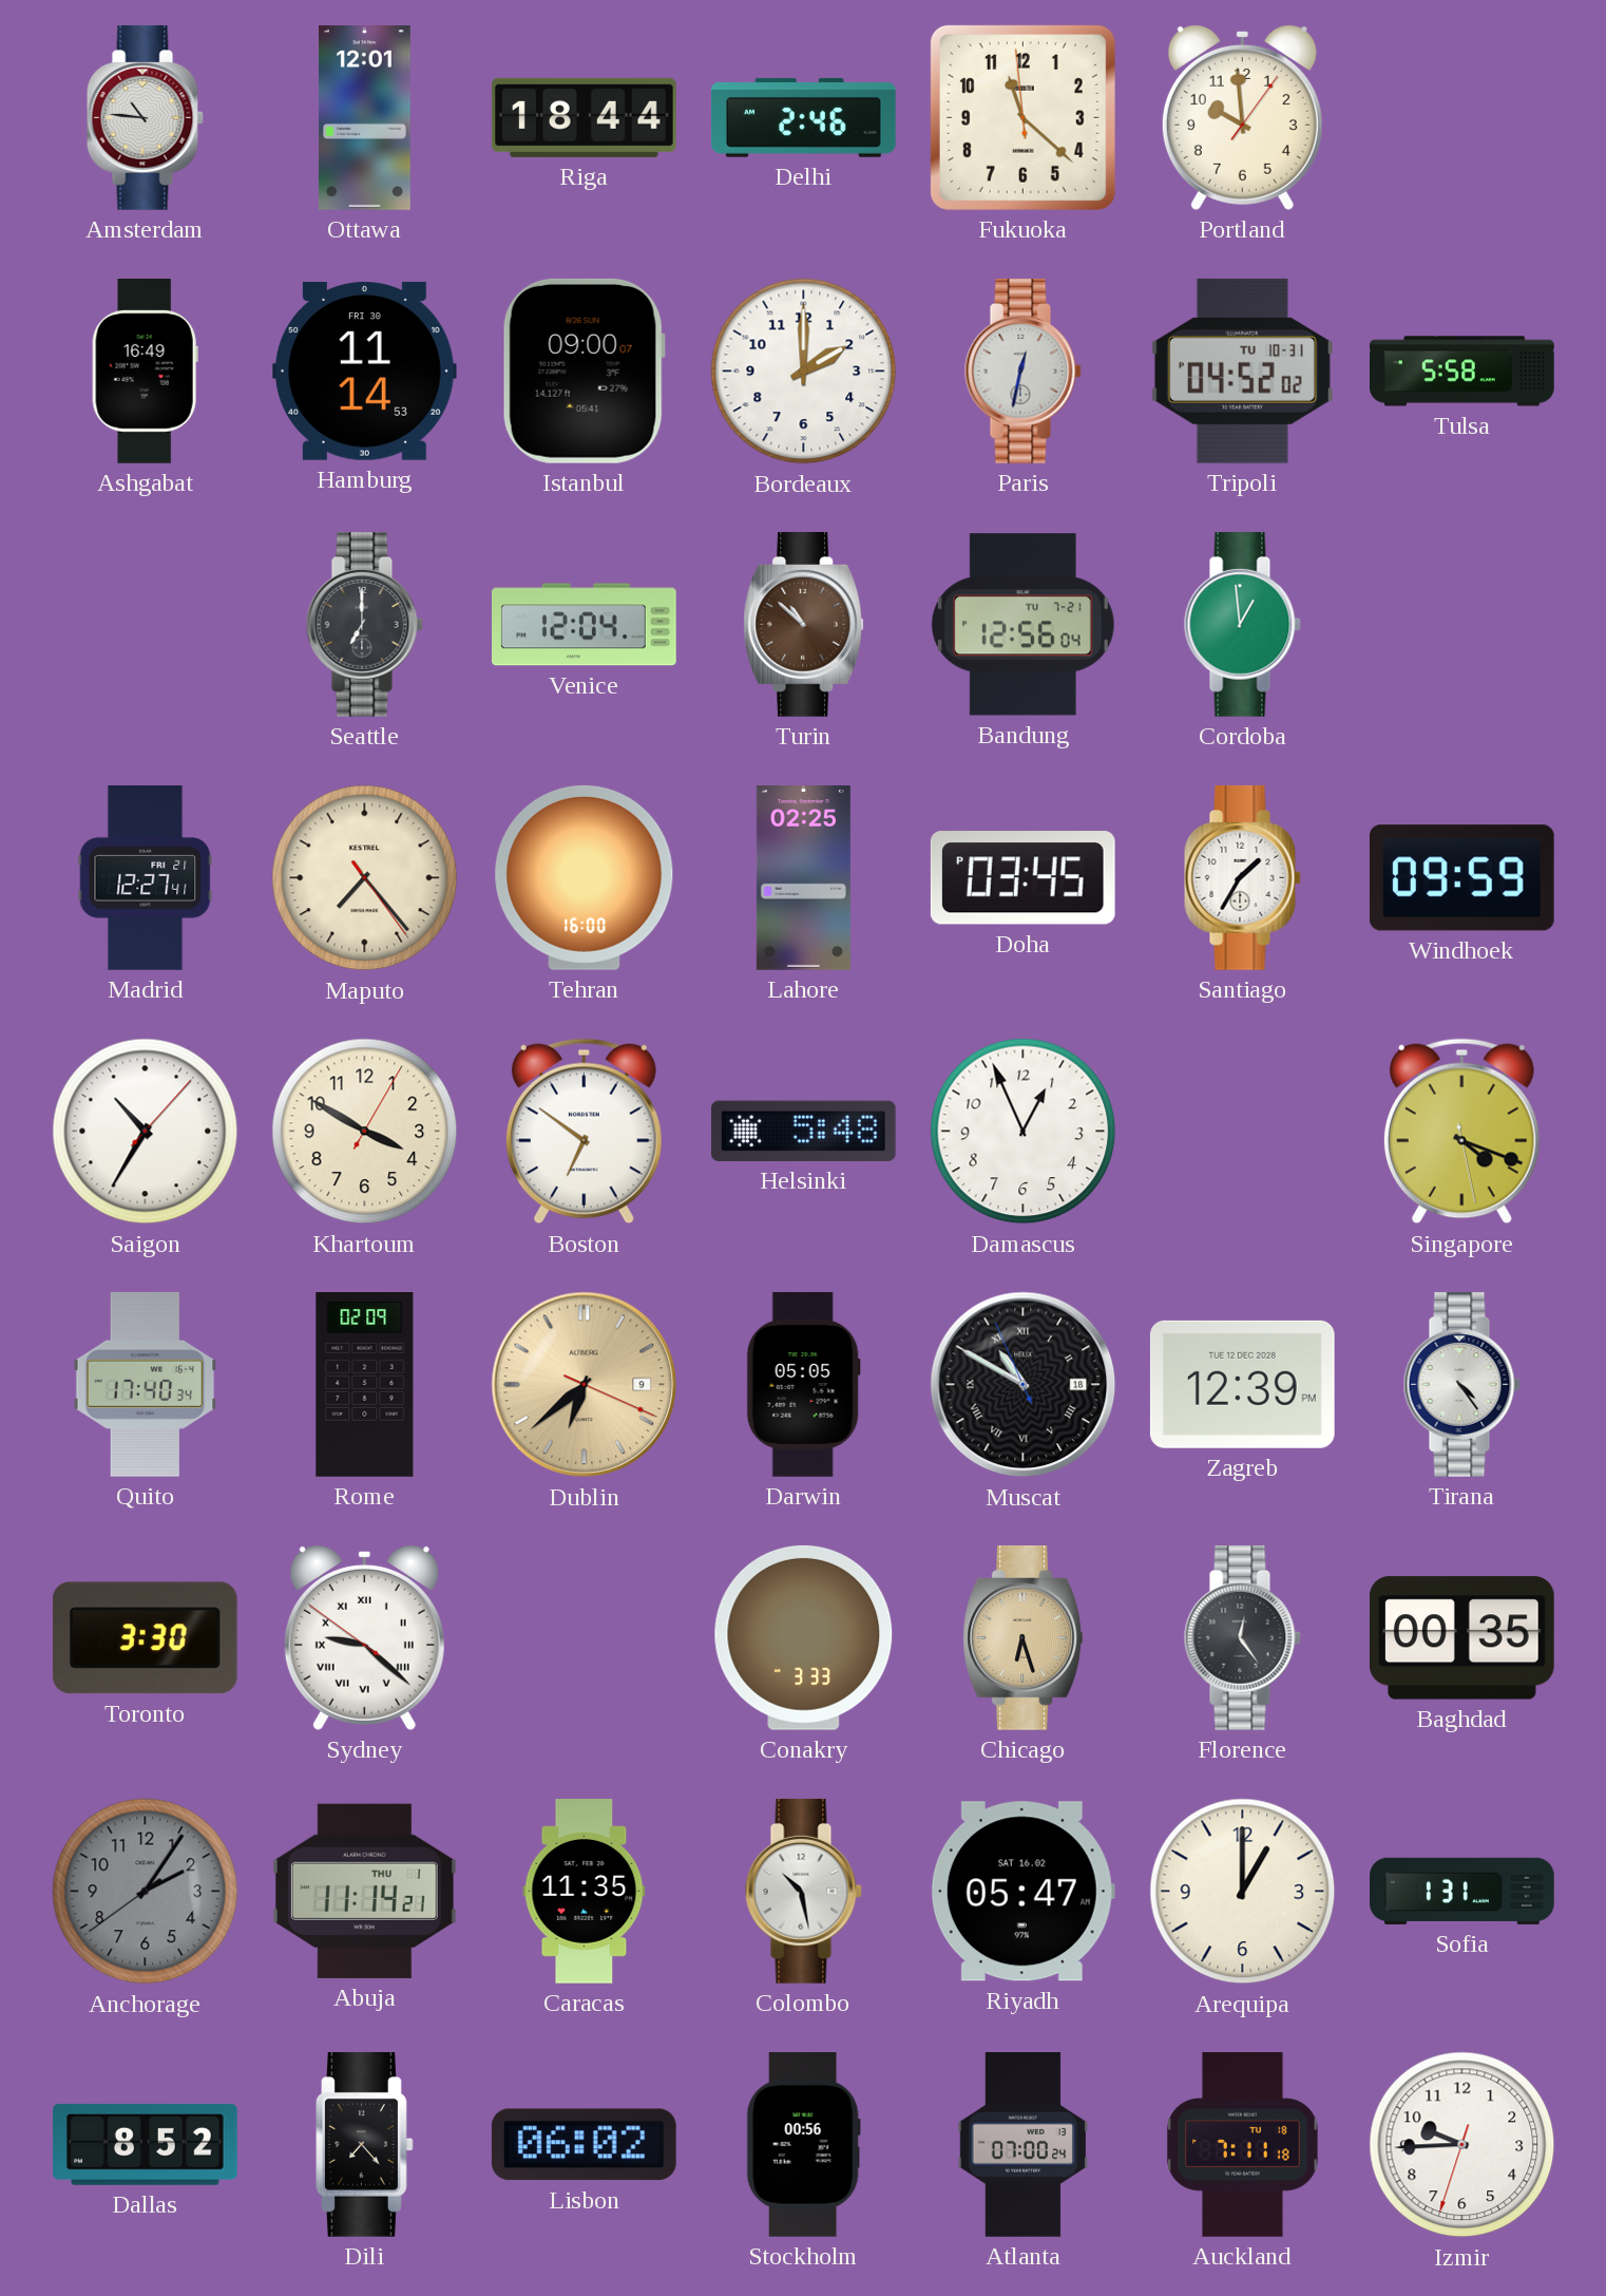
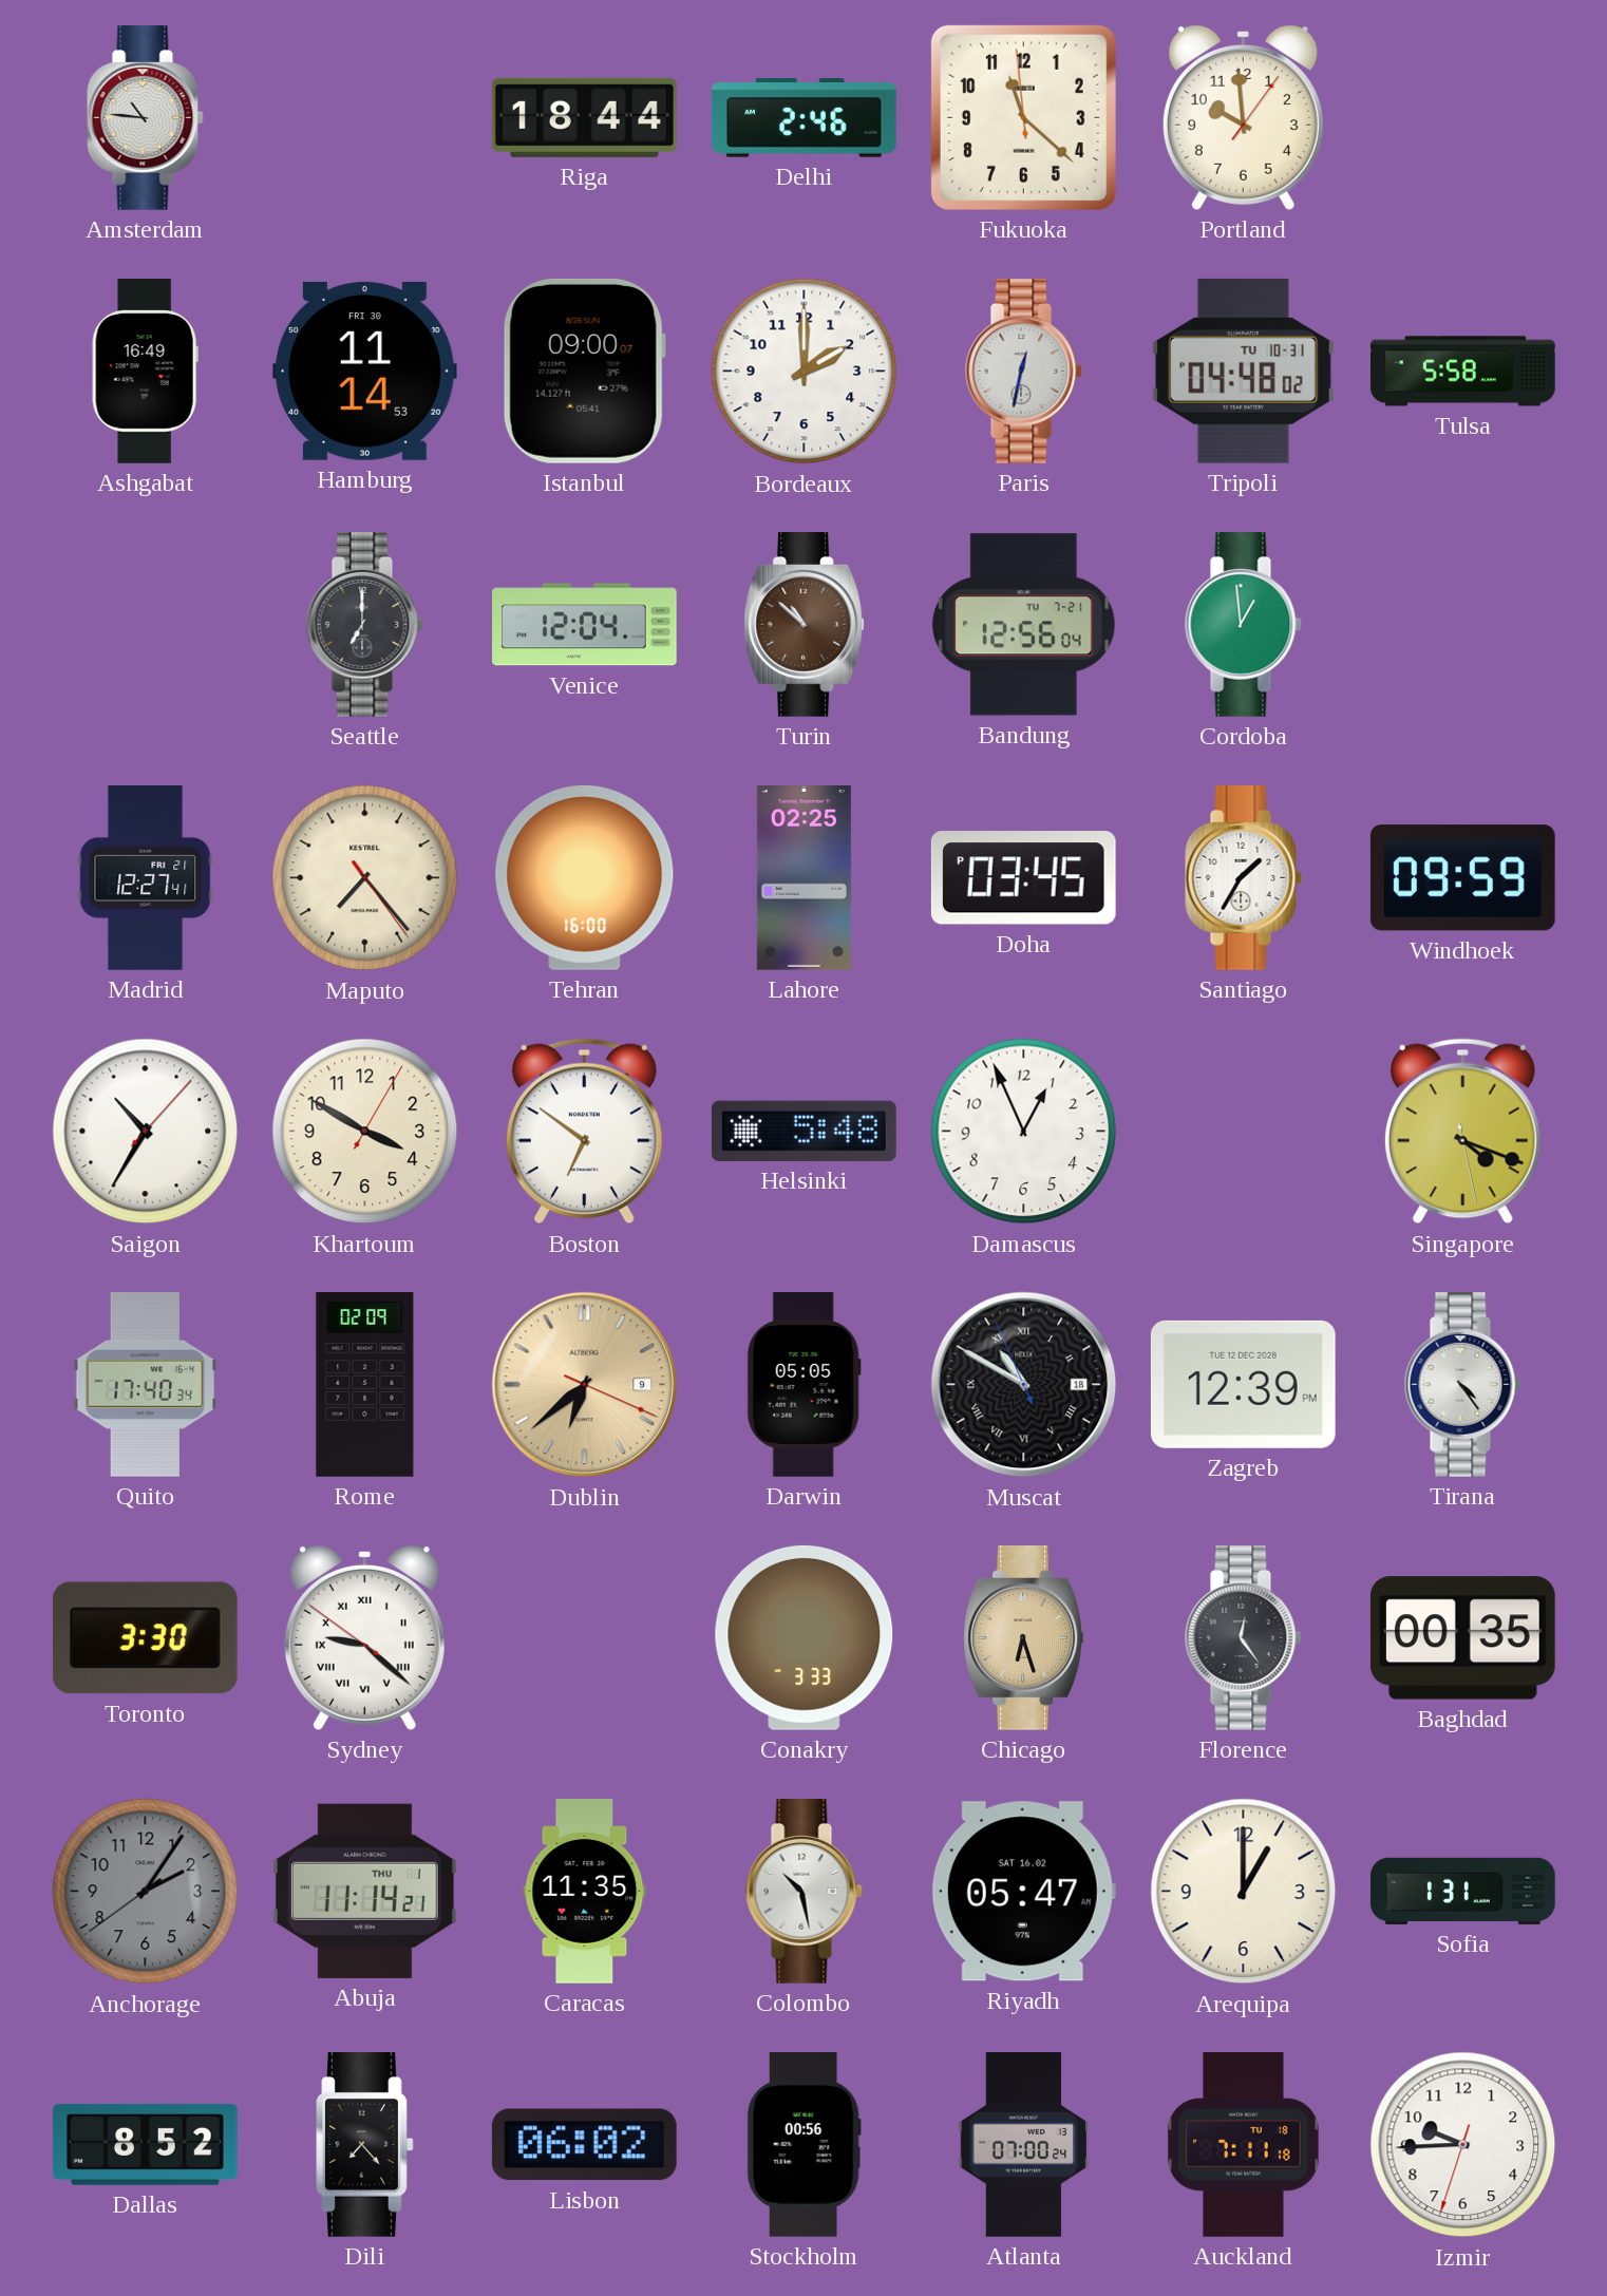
Ottawa: 12:01 -> none
Tripoli: 04:52 -> 04:48
